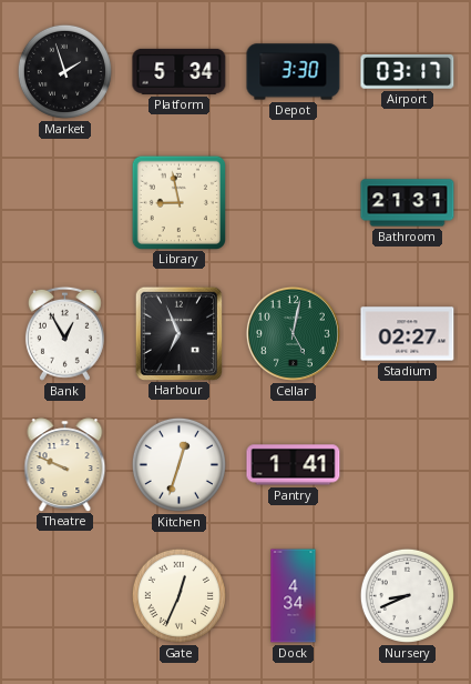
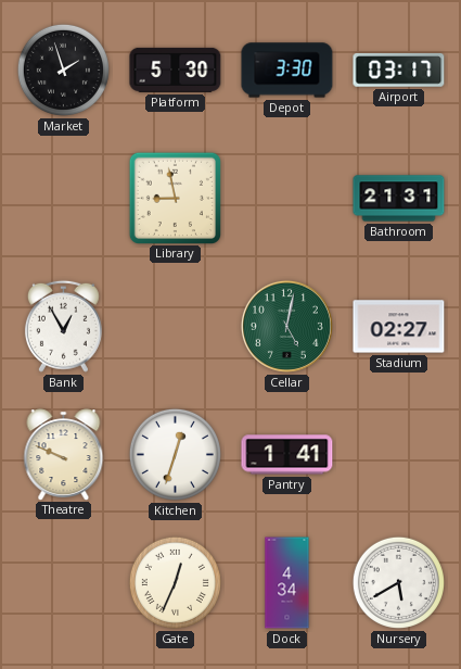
Platform: 5:34 -> 5:30
Harbour: 6:56 -> none
Nursery: 8:41 -> 5:40
